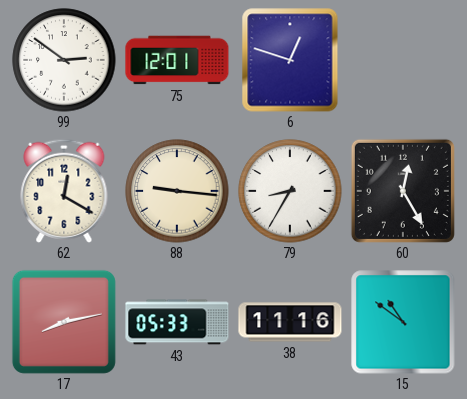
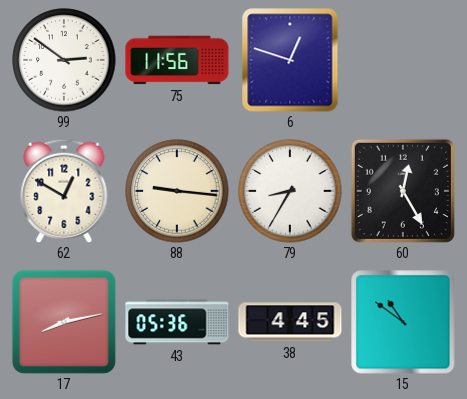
75: 12:01 -> 11:56
62: 12:20 -> 12:50
43: 05:33 -> 05:36
38: 11:16 -> 4:45
